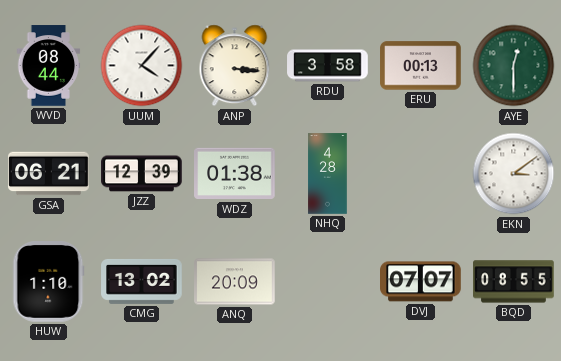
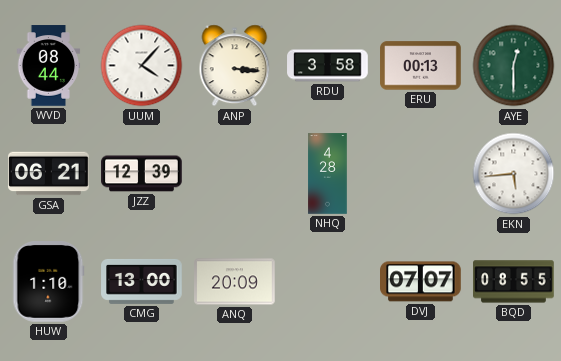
WDZ: 01:38 -> none
EKN: 3:09 -> 5:44
CMG: 13:02 -> 13:00
